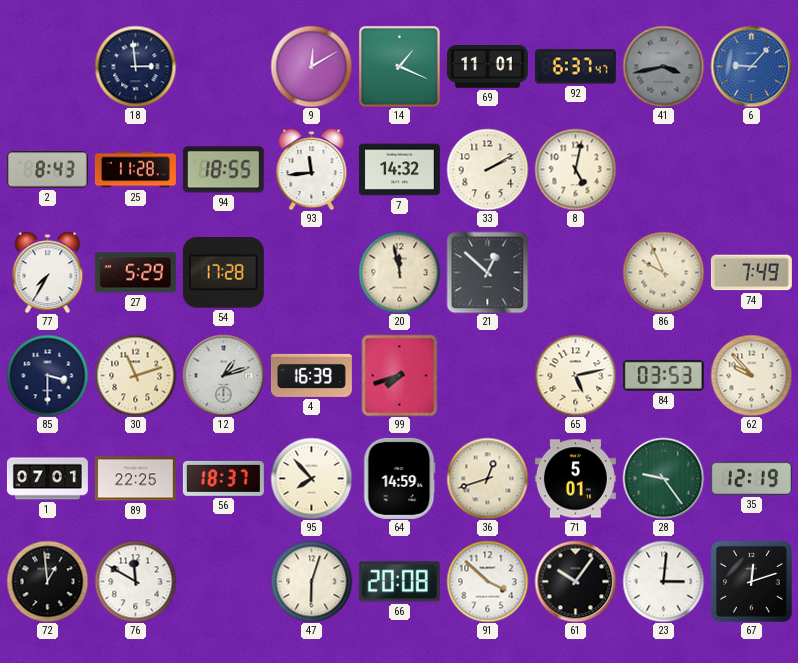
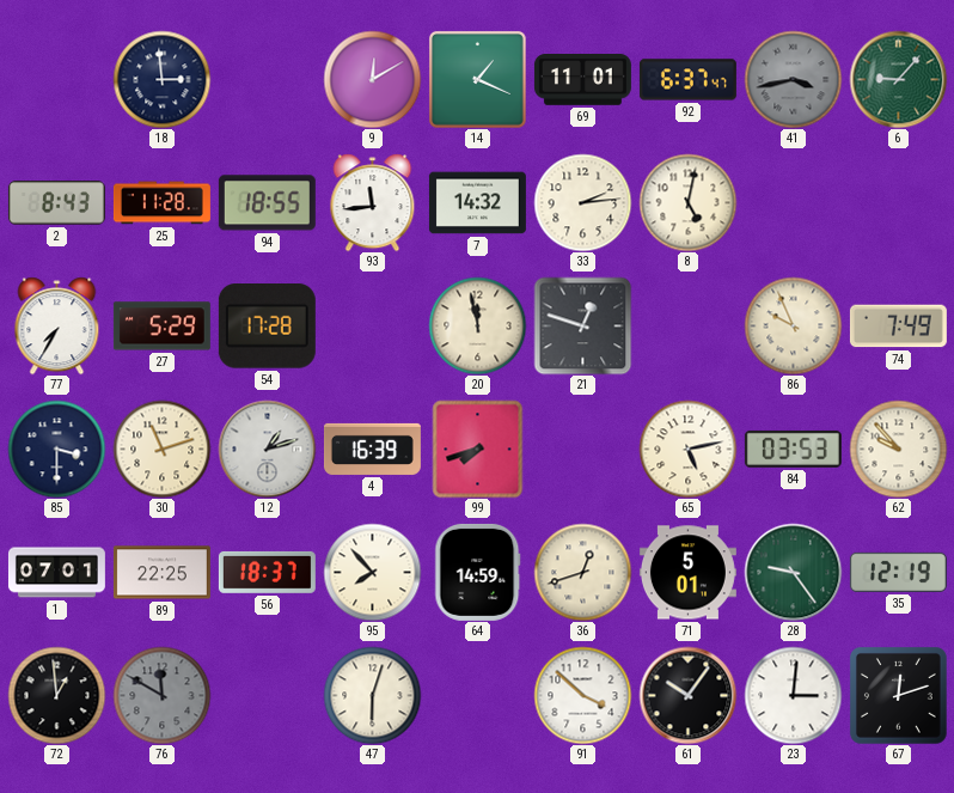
6 dial: blue -> green
33: 2:10 -> 2:14
21: 12:52 -> 12:48
76 dial: white -> grey
66: 20:08 -> none
